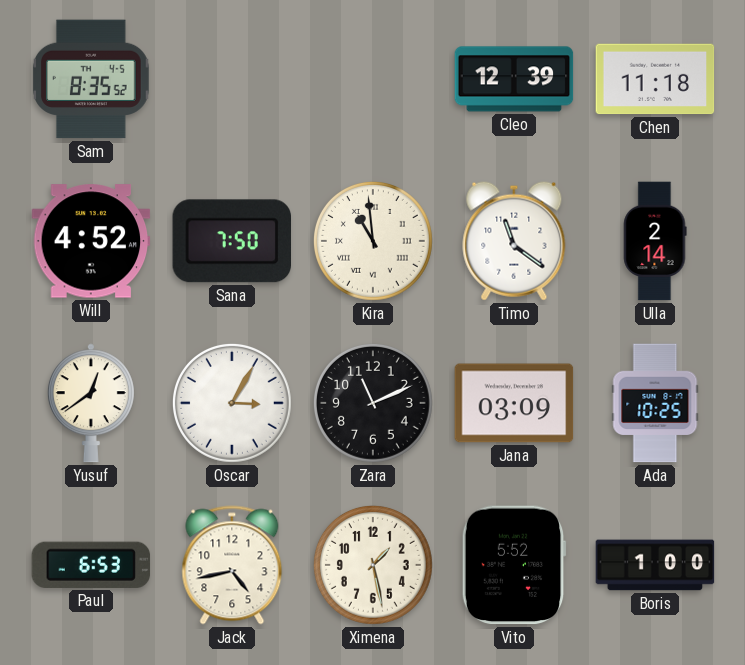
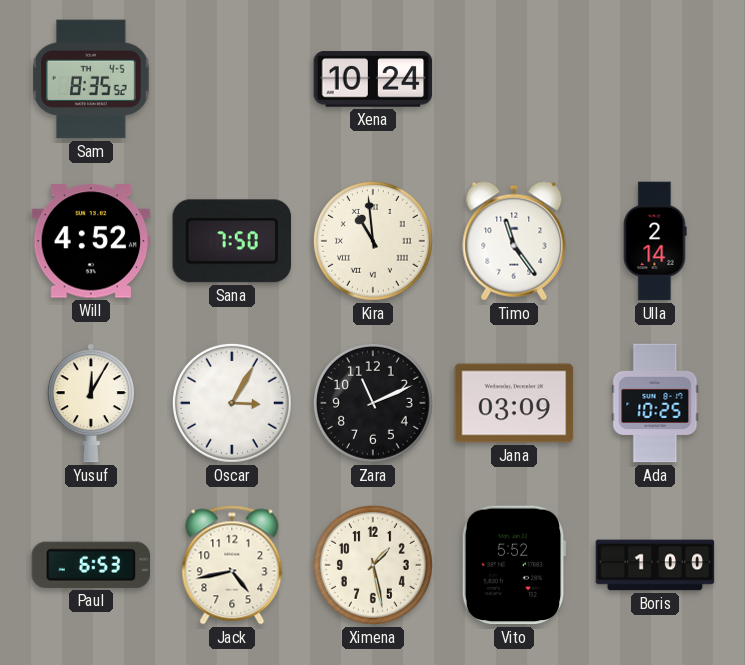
Xena: none -> 10:24
Cleo: 12:39 -> none
Chen: 11:18 -> none
Timo: 11:21 -> 11:24
Yusuf: 12:39 -> 12:05
